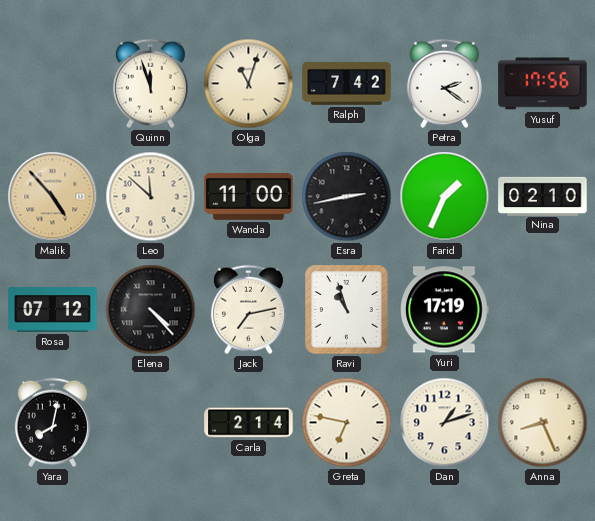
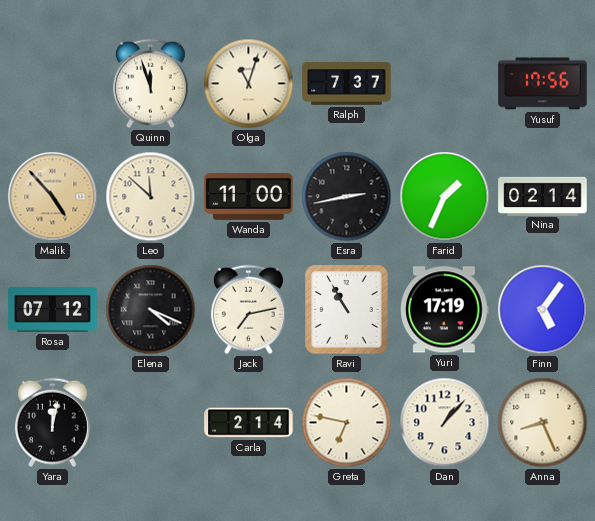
Ralph: 7:42 -> 7:37
Petra: 2:21 -> none
Nina: 02:10 -> 02:14
Elena: 4:23 -> 4:19
Ravi: 10:57 -> 10:55
Finn: none -> 5:06
Yara: 8:02 -> 12:02
Dan: 1:12 -> 1:07
